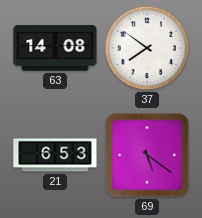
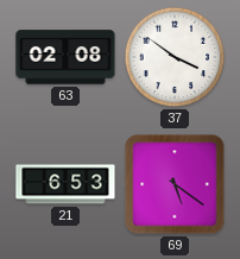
63: 14:08 -> 02:08
37: 7:51 -> 3:51
